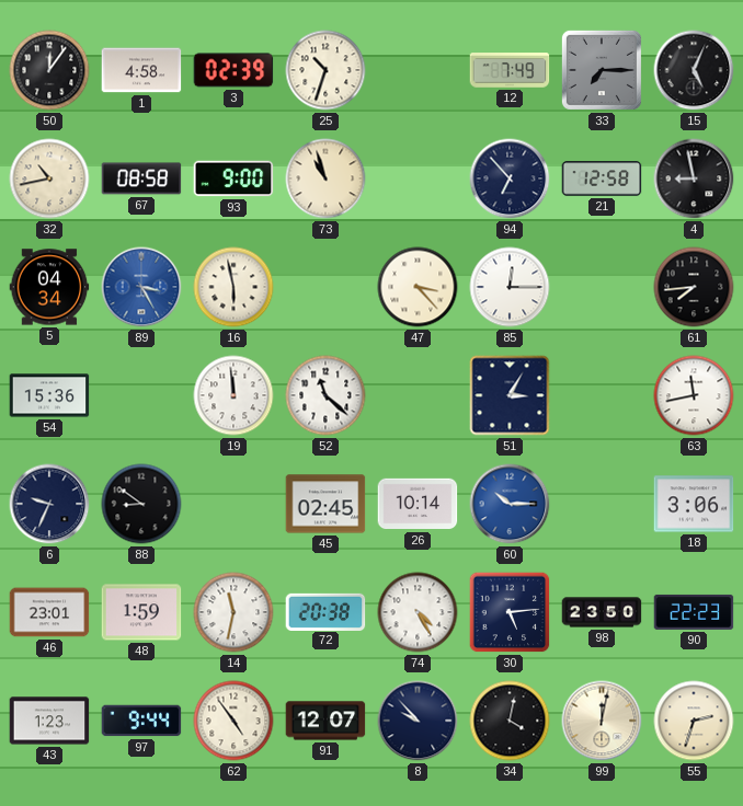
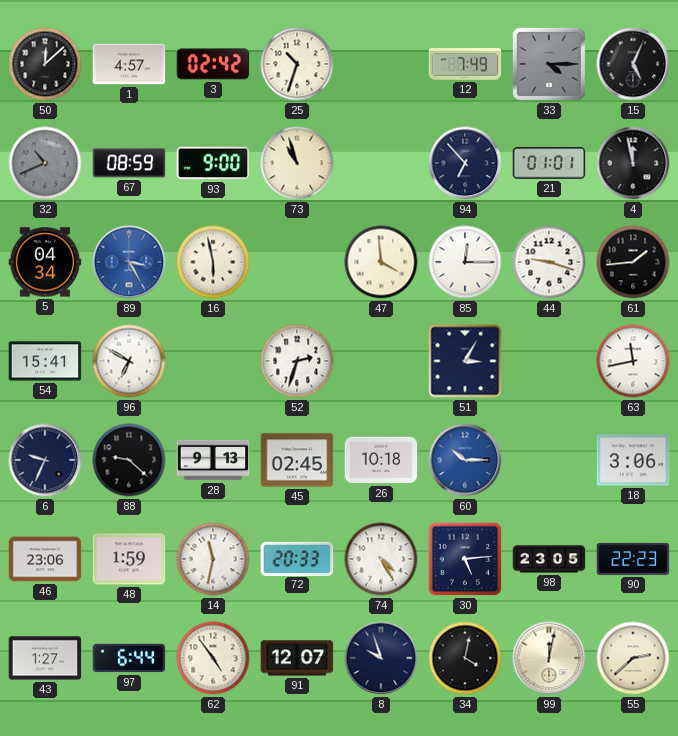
50: 12:06 -> 12:08
1: 4:58 -> 4:57
3: 02:39 -> 02:42
33: 7:15 -> 4:15
32: 10:43 -> 10:41
32 dial: cream -> grey
67: 08:58 -> 08:59
21: 12:58 -> 01:01
4: 8:58 -> 11:58
47: 3:23 -> 3:59
44: none -> 9:18
61: 7:44 -> 1:44
54: 15:36 -> 15:41
96: none -> 6:50
19: 11:59 -> none
52: 11:22 -> 2:33
88: 8:51 -> 9:22
28: none -> 9:13
26: 10:14 -> 10:18
46: 23:01 -> 23:06
72: 20:38 -> 20:33
98: 23:50 -> 23:05
43: 1:23 -> 1:27
97: 9:44 -> 6:44
8: 9:53 -> 9:57
55: 2:33 -> 2:38
